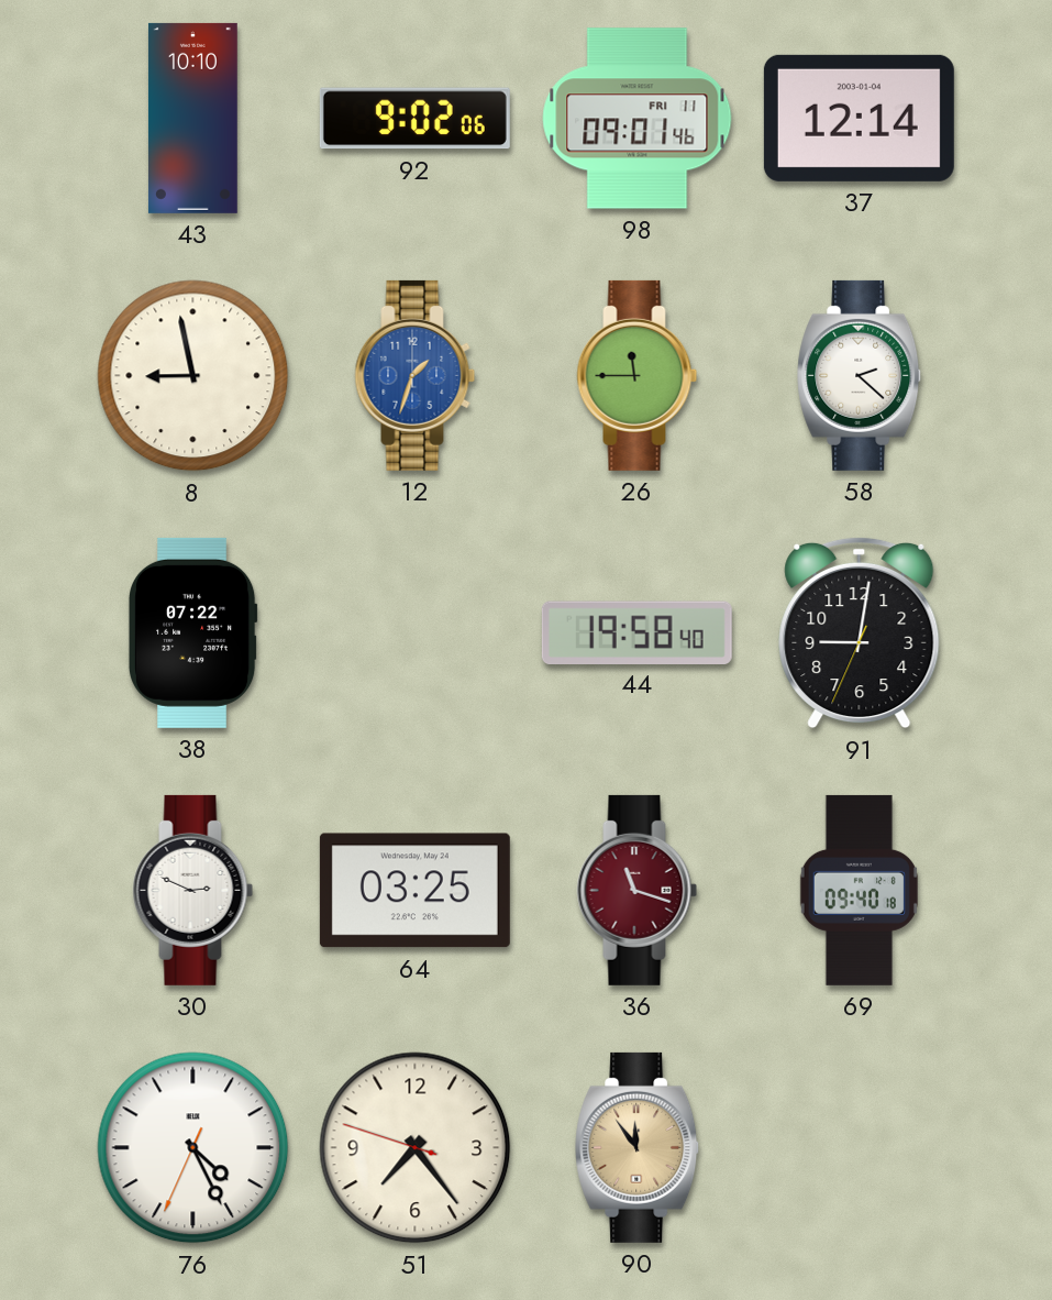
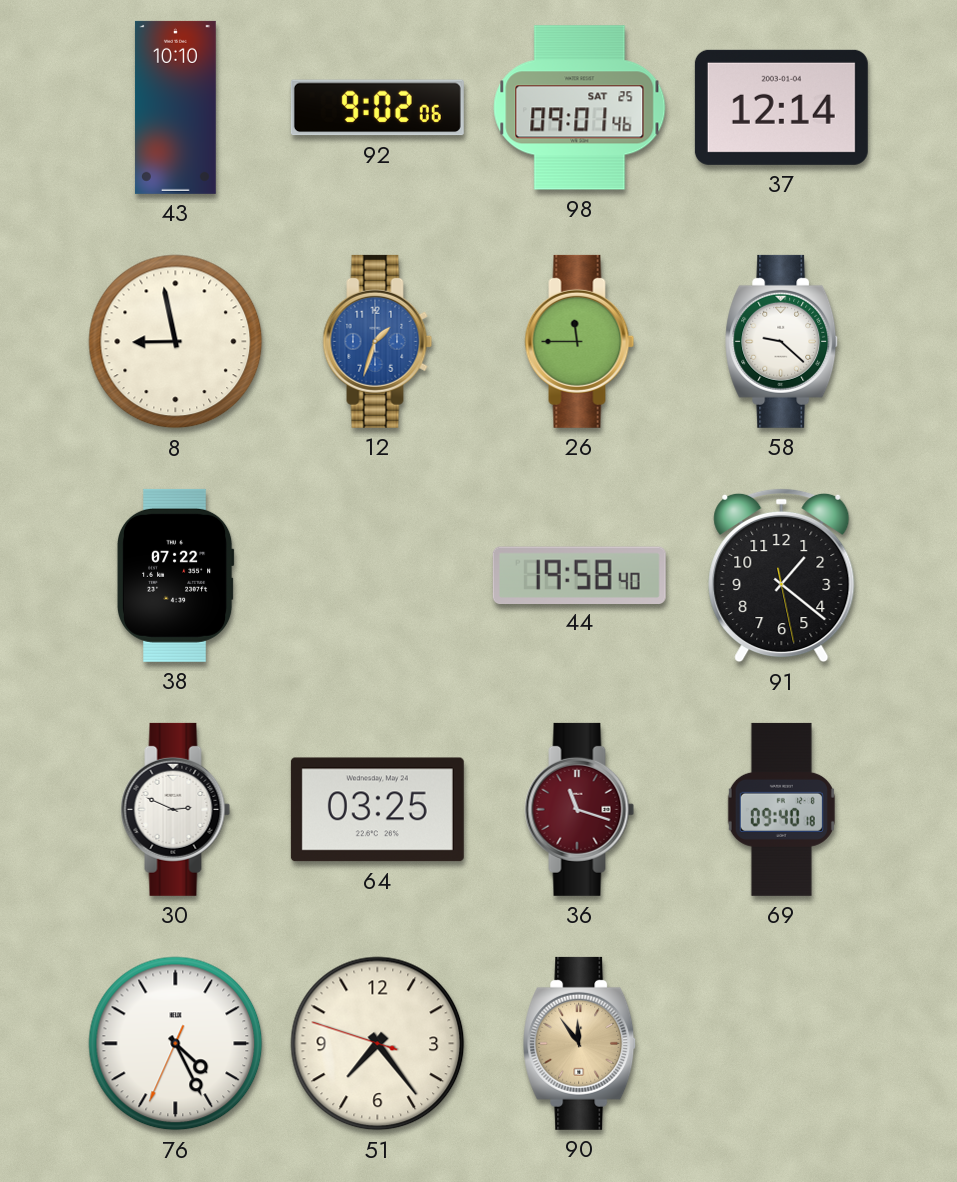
98 date: FRI 11 -> SAT 25
58: 2:22 -> 9:22
91: 9:01 -> 1:21
